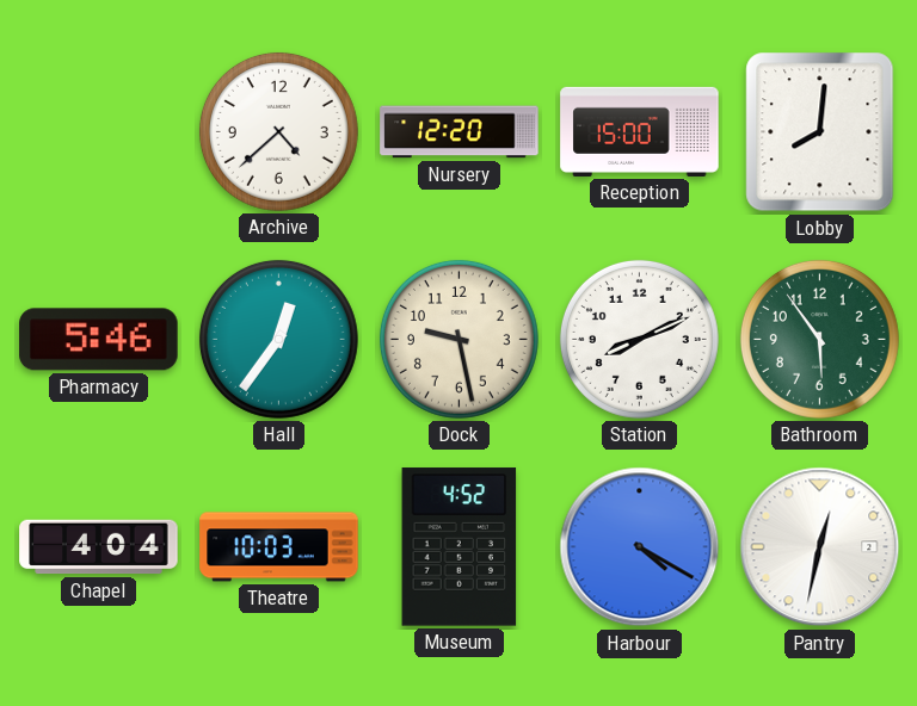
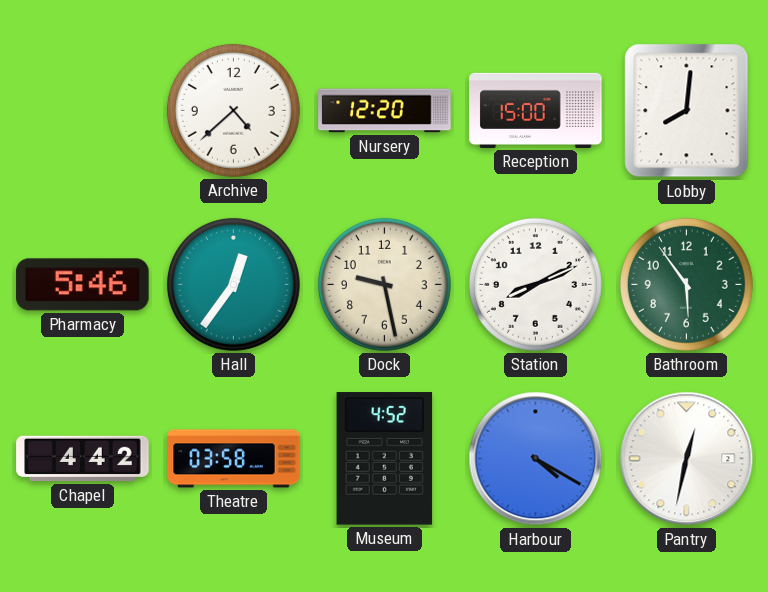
Chapel: 4:04 -> 4:42
Theatre: 10:03 -> 03:58
